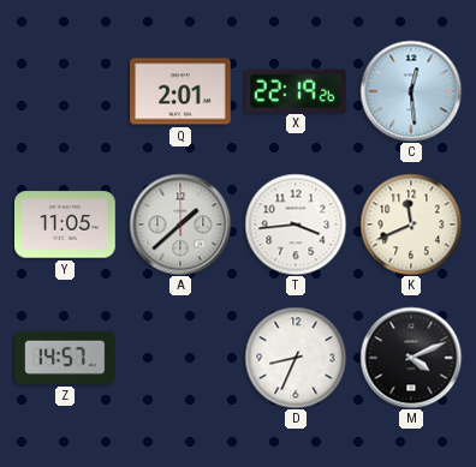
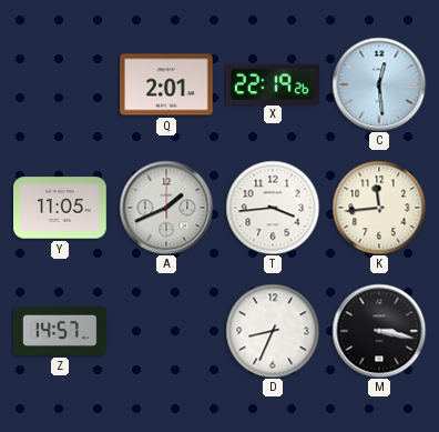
A: 1:38 -> 1:41
K: 11:41 -> 11:44
M: 4:11 -> 3:17
